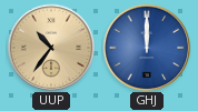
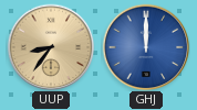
UUP: 10:36 -> 8:36
